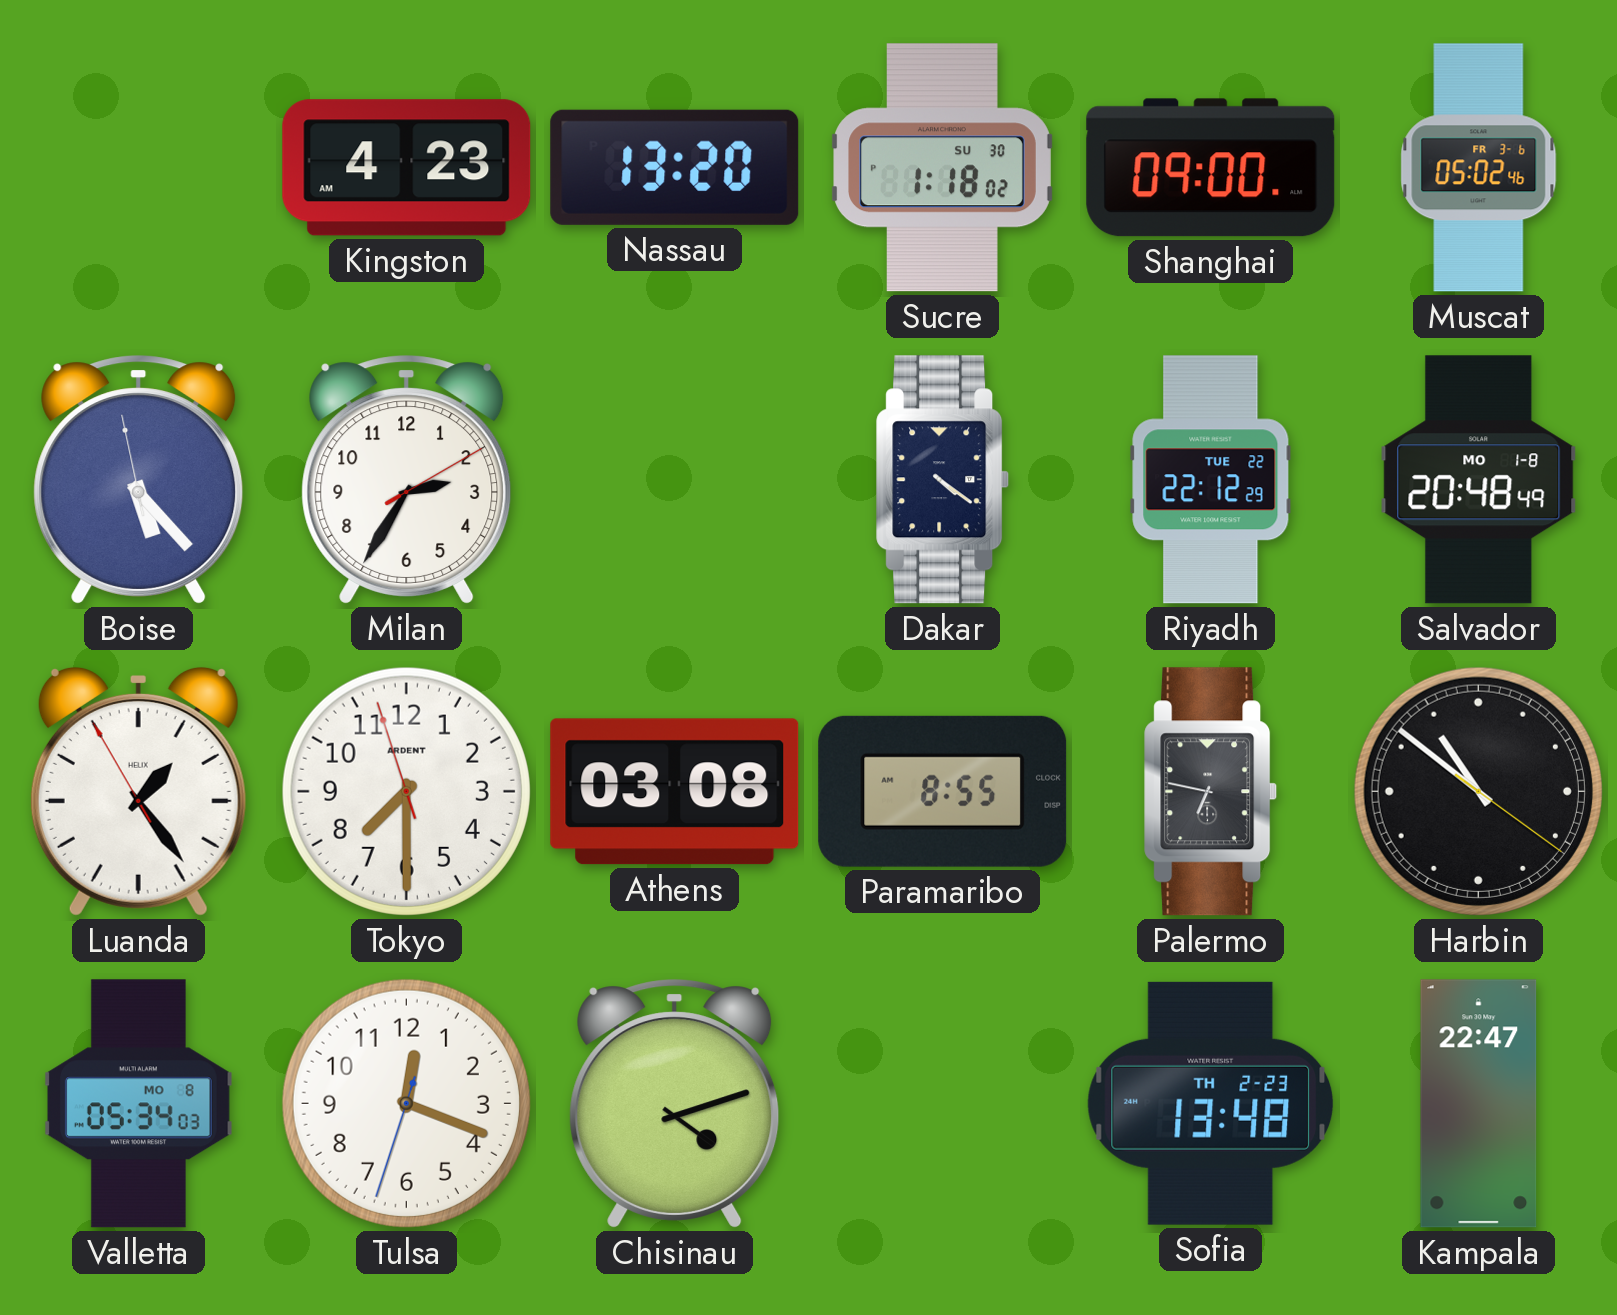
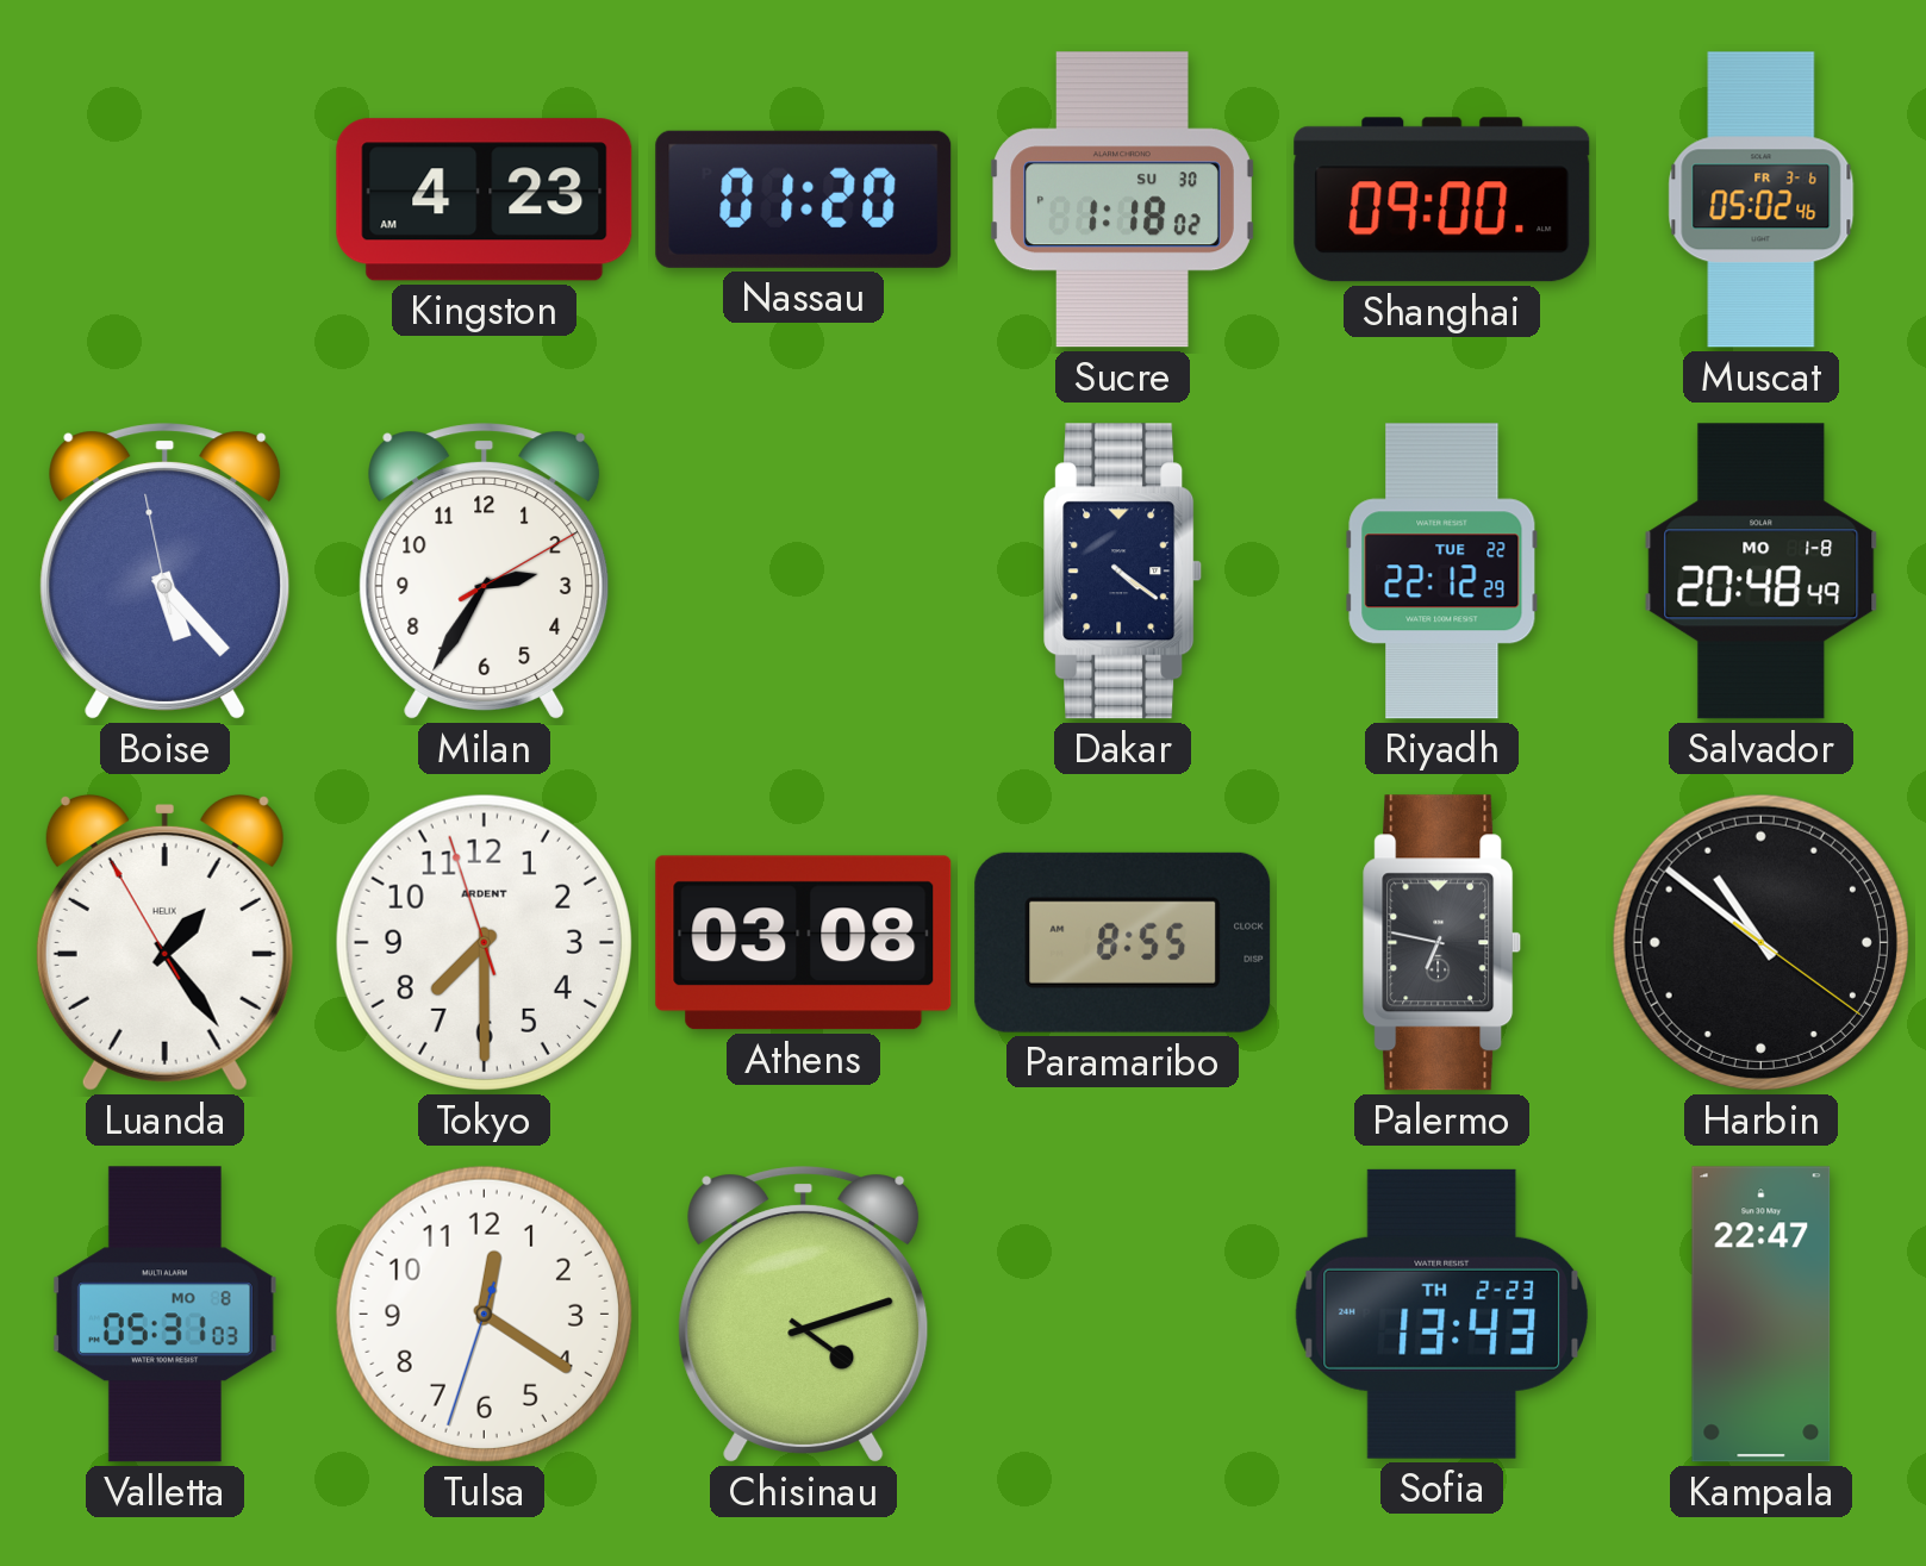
Nassau: 13:20 -> 01:20
Valletta: 05:34 -> 05:31
Tulsa: 12:18 -> 12:20
Sofia: 13:48 -> 13:43
